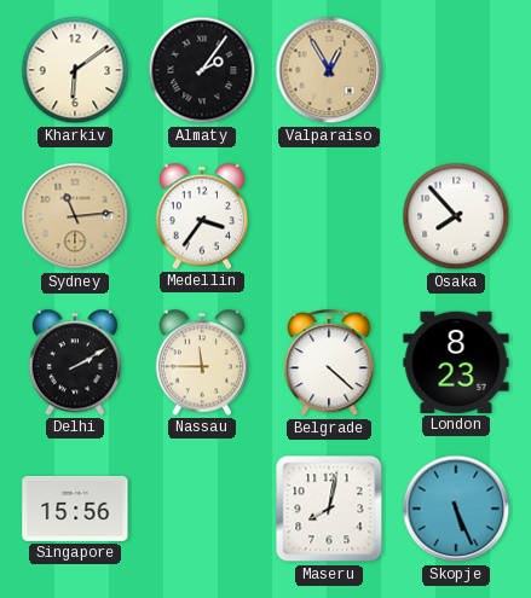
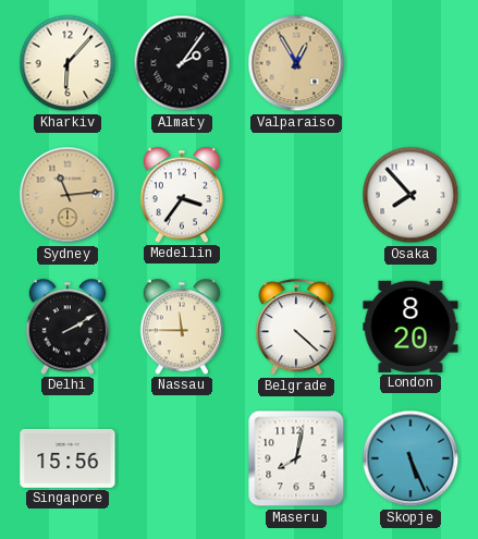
Kharkiv: 6:09 -> 6:07
London: 8:23 -> 8:20
